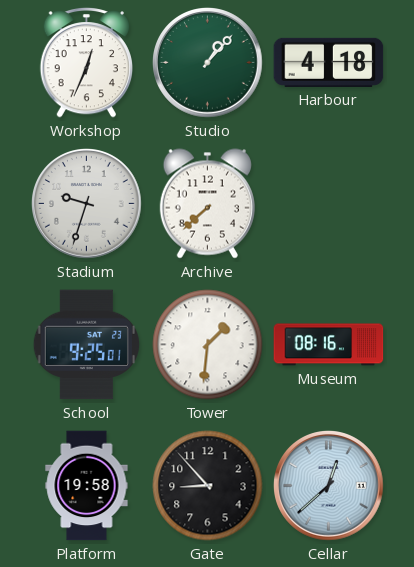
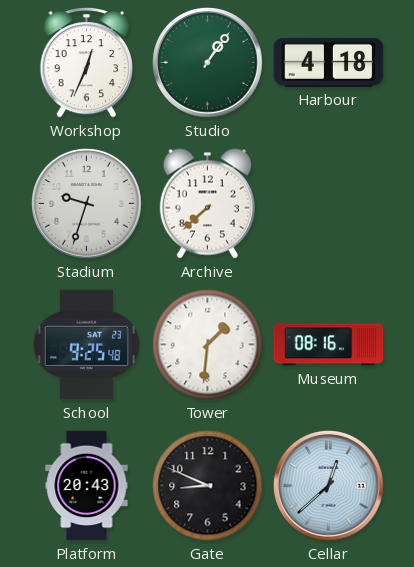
Studio: 1:07 -> 1:06
School: 9:25:01 -> 9:25:48
Platform: 19:58 -> 20:43
Gate: 8:53 -> 8:49
